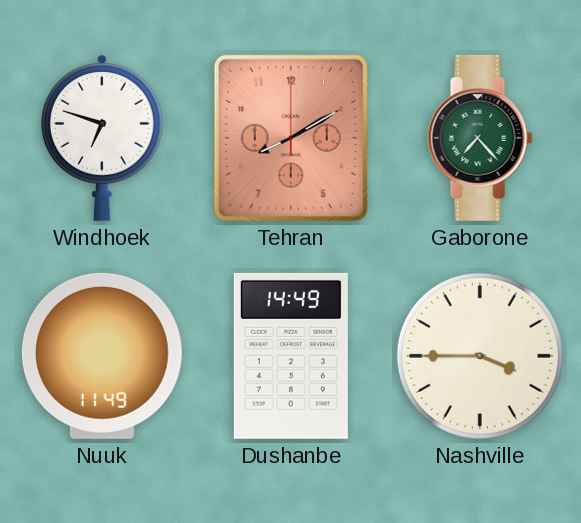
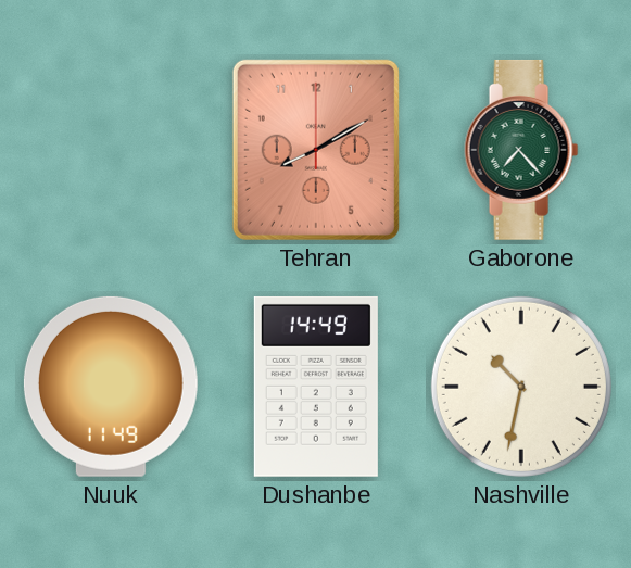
Windhoek: 6:48 -> none
Nashville: 3:45 -> 10:32
